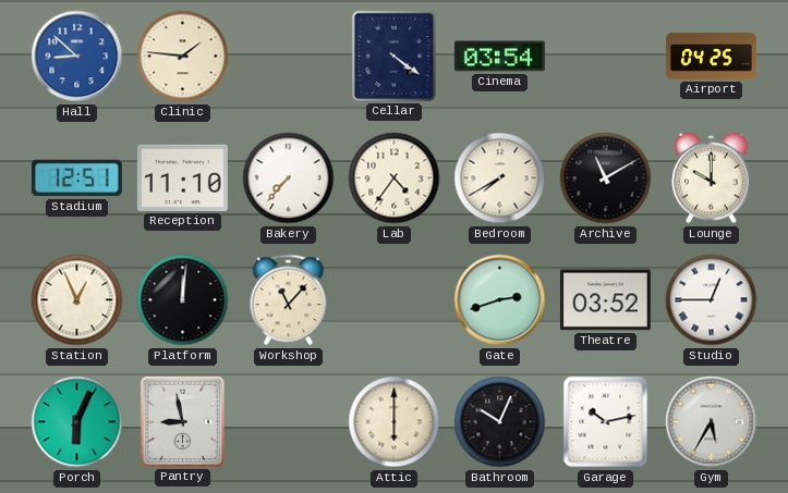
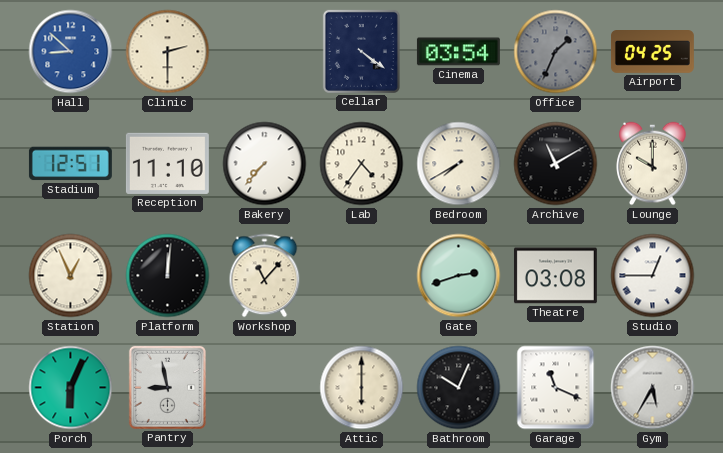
Clinic: 1:46 -> 2:30
Office: none -> 1:34
Theatre: 03:52 -> 03:08
Garage: 10:13 -> 11:19
